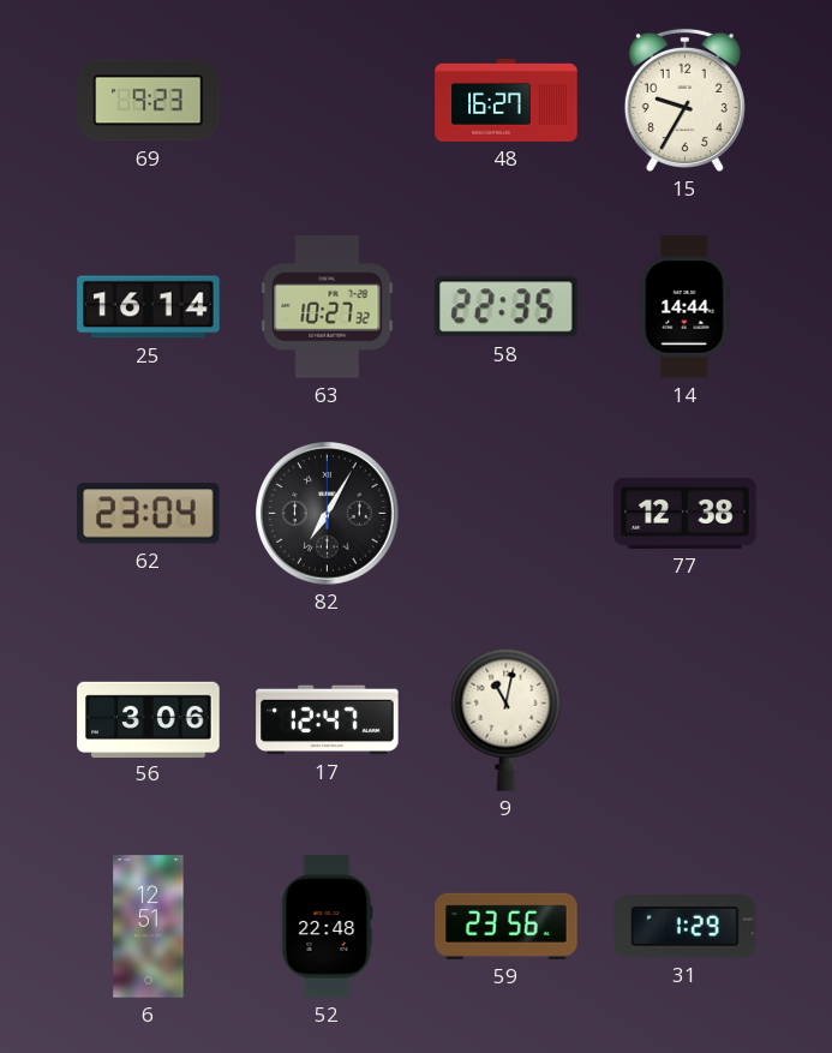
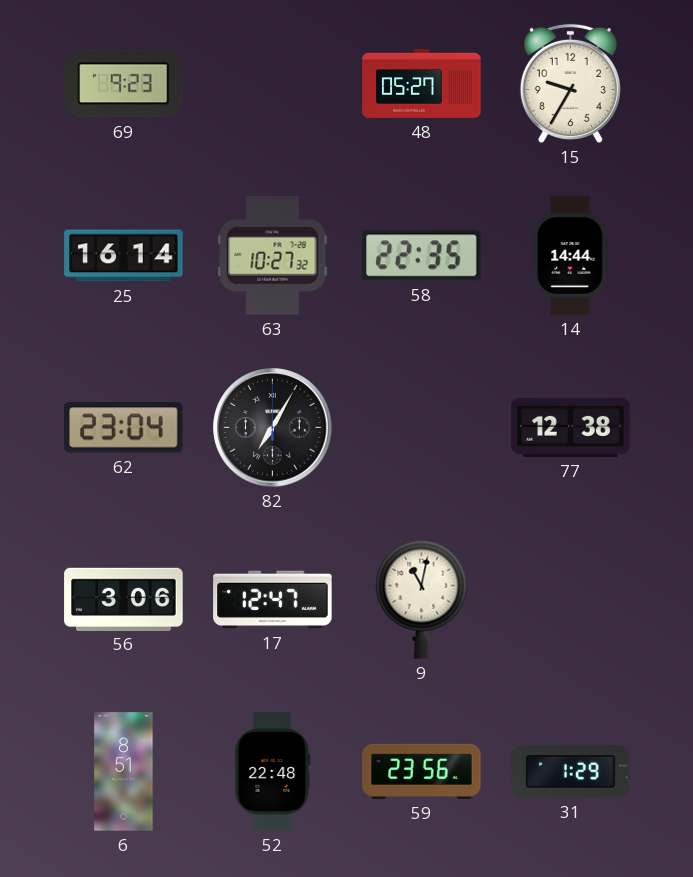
48: 16:27 -> 05:27
6: 12:51 -> 8:51
